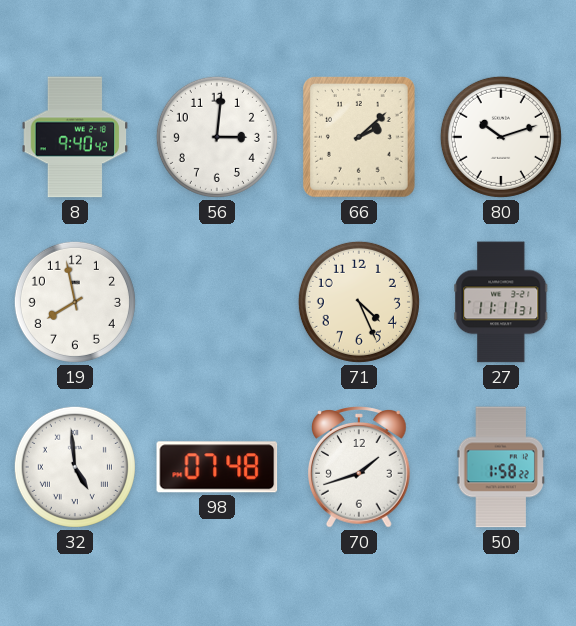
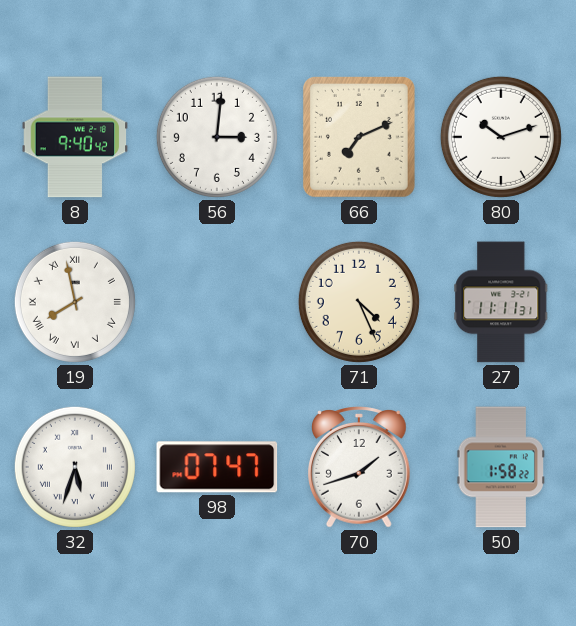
66: 2:08 -> 7:11
19 numerals: Arabic -> Roman
32: 4:59 -> 5:33
98: 07:48 -> 07:47
